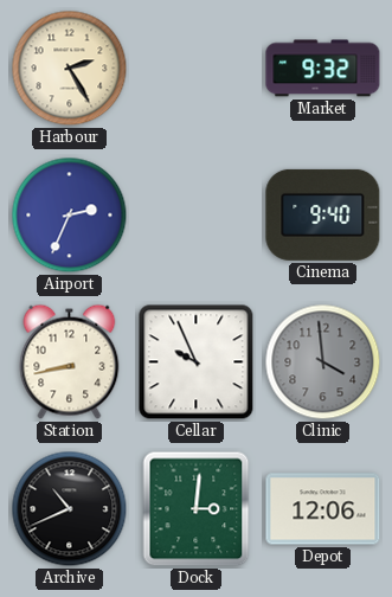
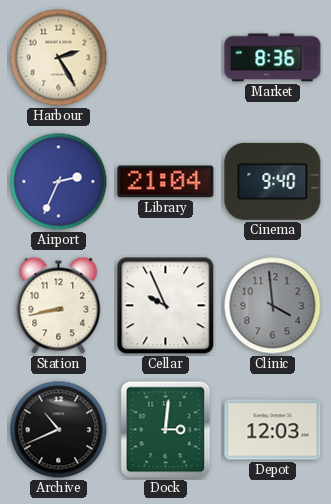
Market: 9:32 -> 8:36
Library: none -> 21:04
Depot: 12:06 -> 12:03
